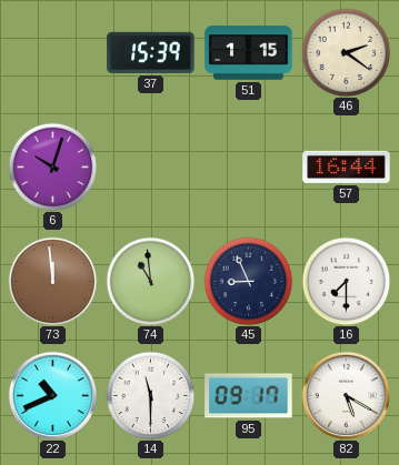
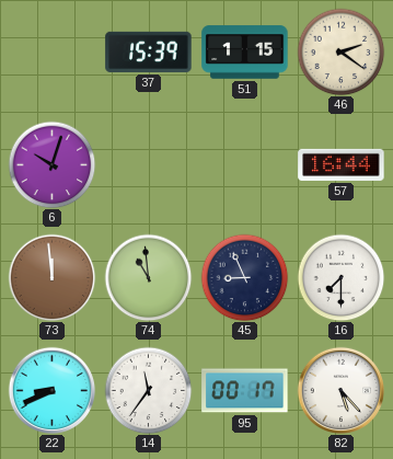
22: 10:41 -> 8:41
14: 11:30 -> 11:36
95: 09:17 -> 00:17
82: 5:20 -> 5:23
